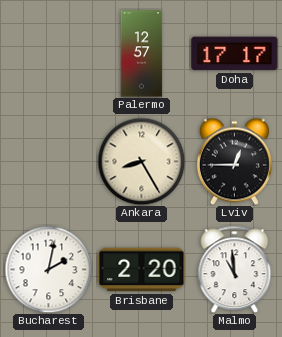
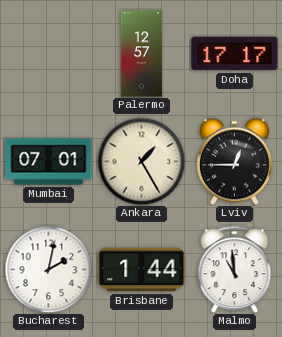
Mumbai: none -> 07:01
Ankara: 8:25 -> 1:25
Brisbane: 2:20 -> 1:44
